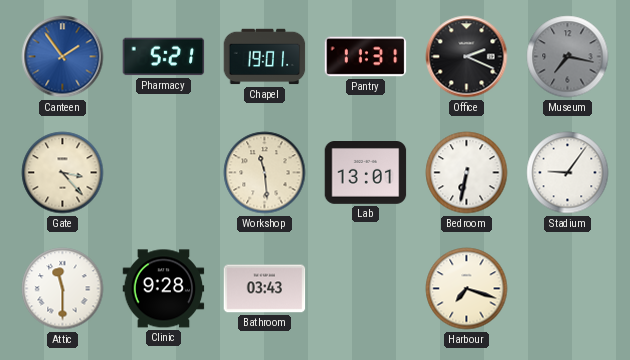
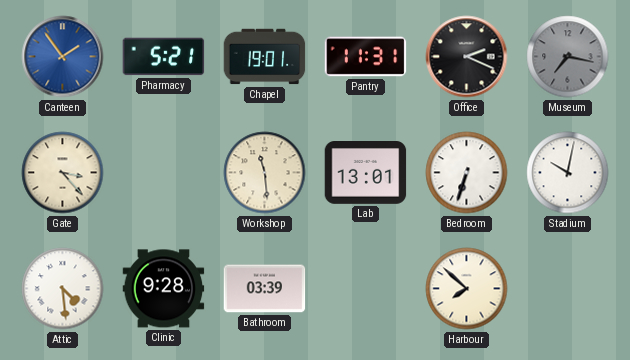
Bedroom: 6:32 -> 6:33
Stadium: 9:06 -> 10:02
Attic: 11:30 -> 4:29
Bathroom: 03:43 -> 03:39
Harbour: 7:18 -> 7:52
